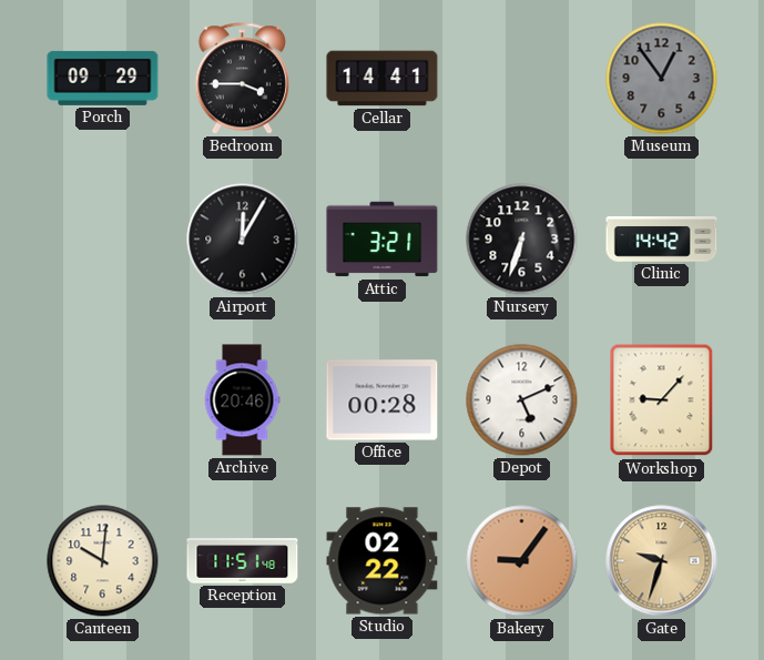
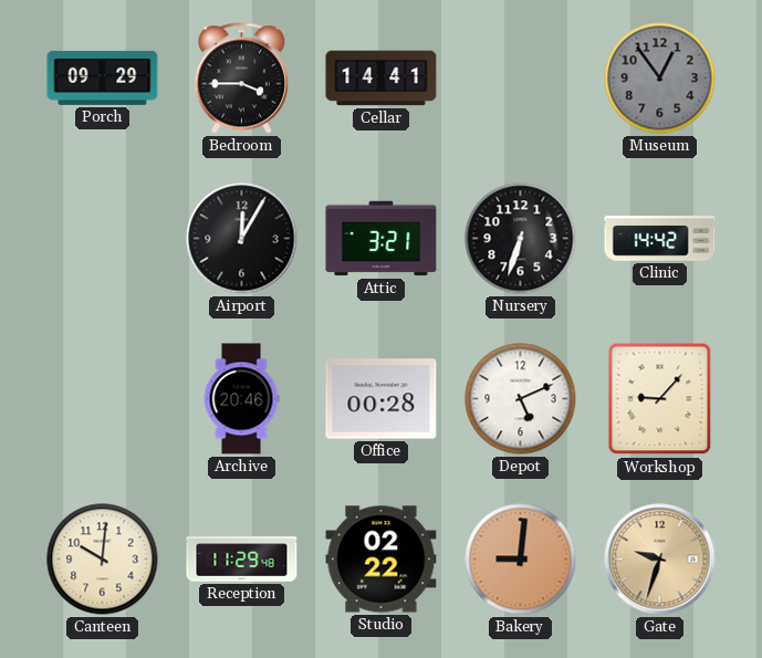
Reception: 11:51 -> 11:29
Bakery: 9:06 -> 9:01
